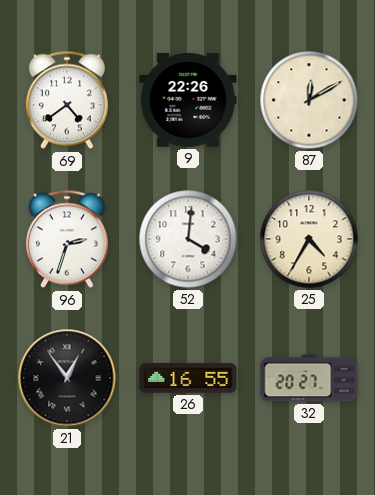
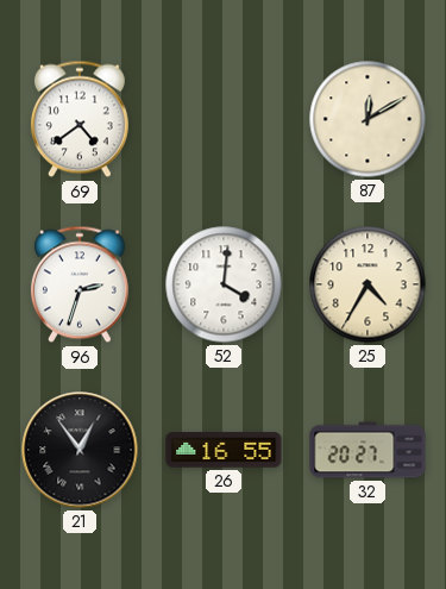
9: 22:26 -> none
